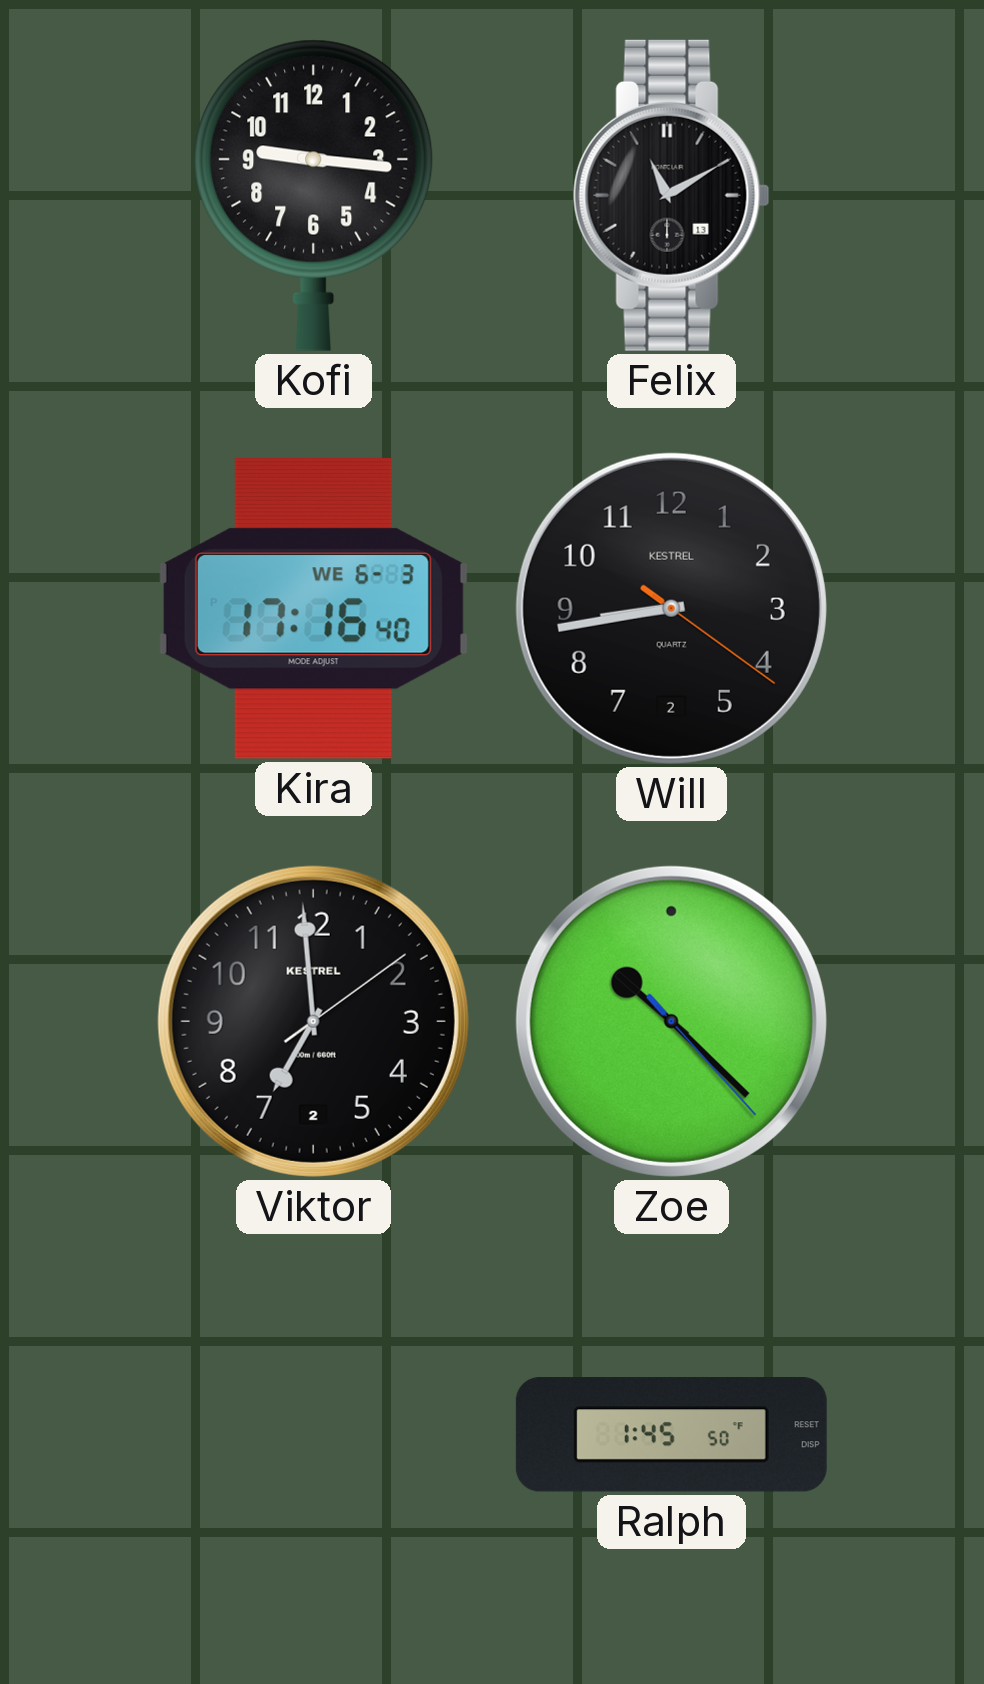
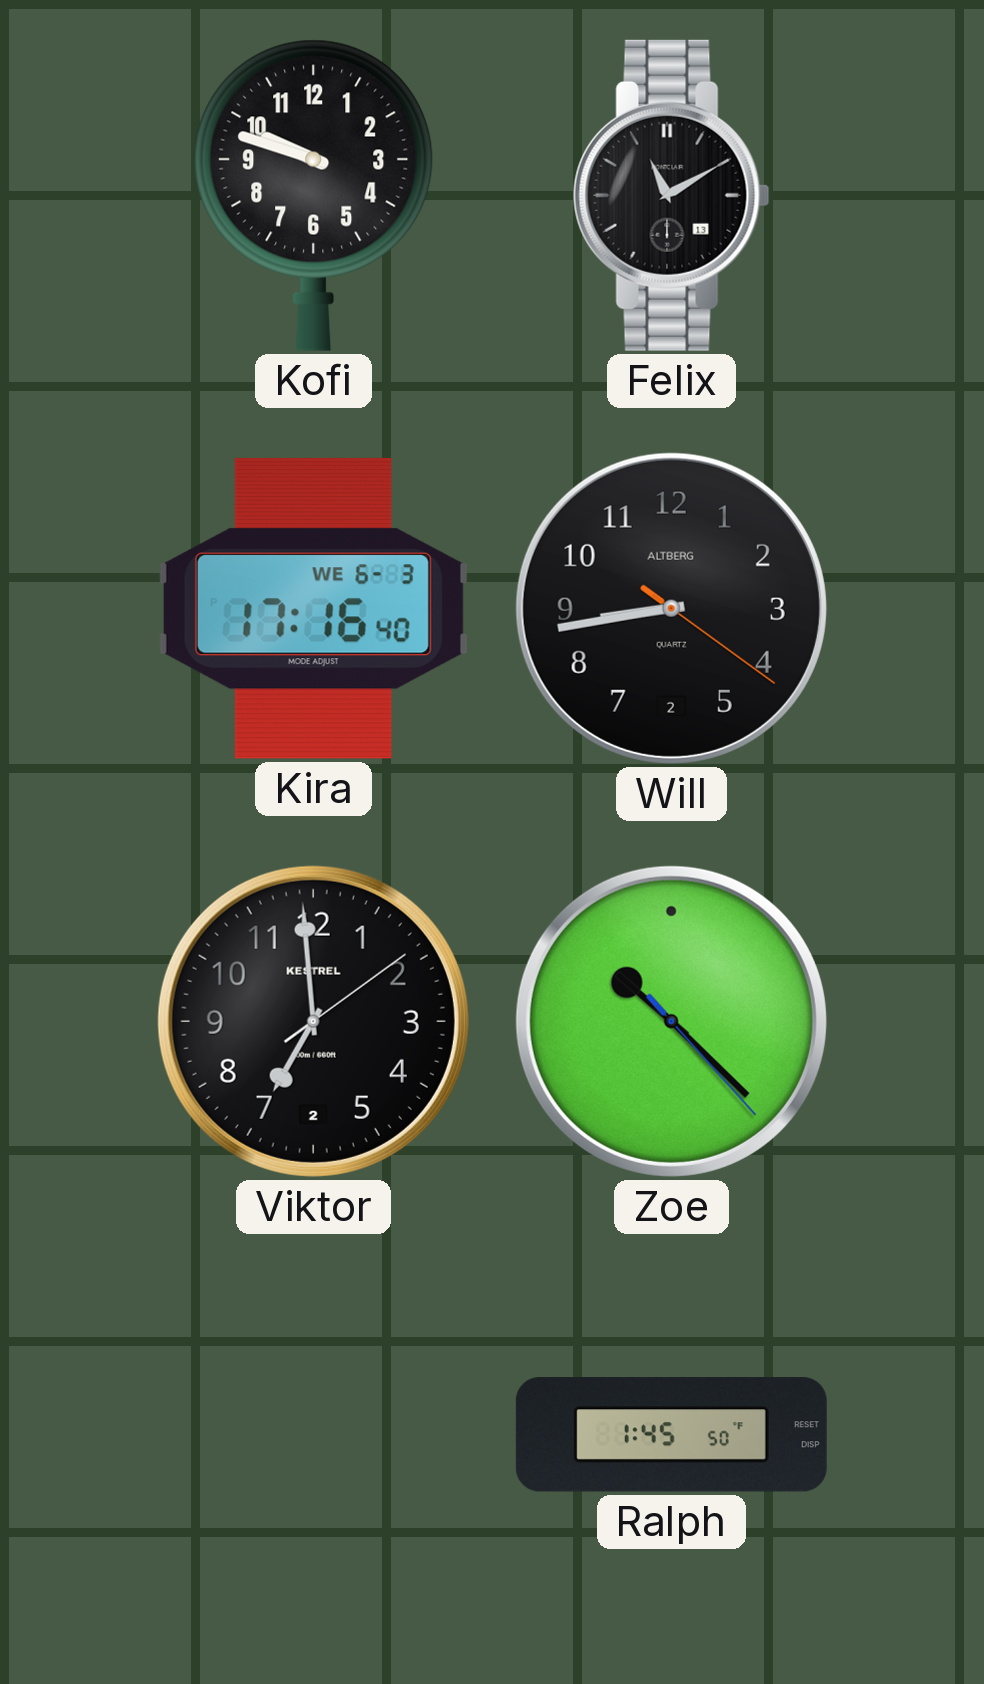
Kofi: 9:16 -> 9:48
Will brand: KESTREL -> ALTBERG
